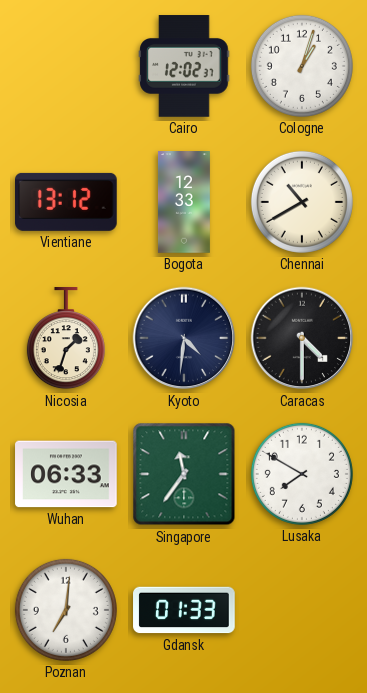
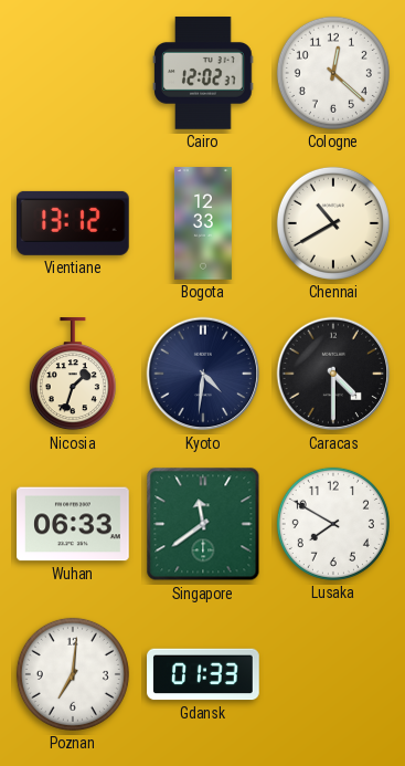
Cologne: 1:03 -> 12:22
Singapore: 11:36 -> 11:39
